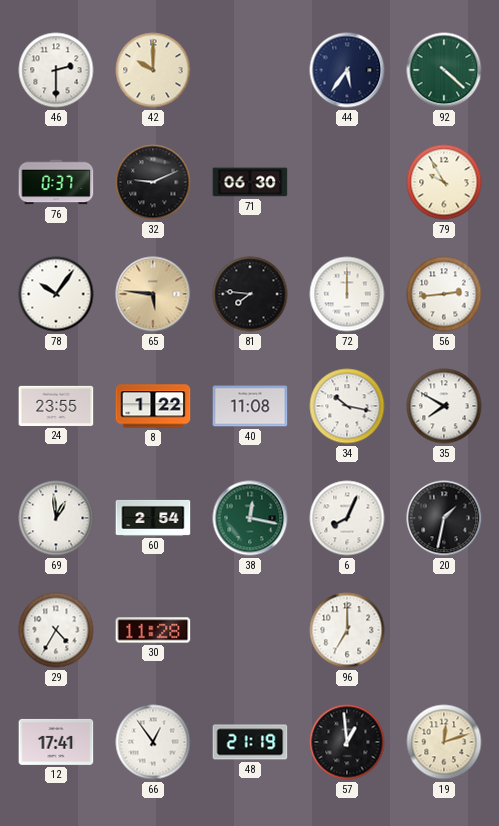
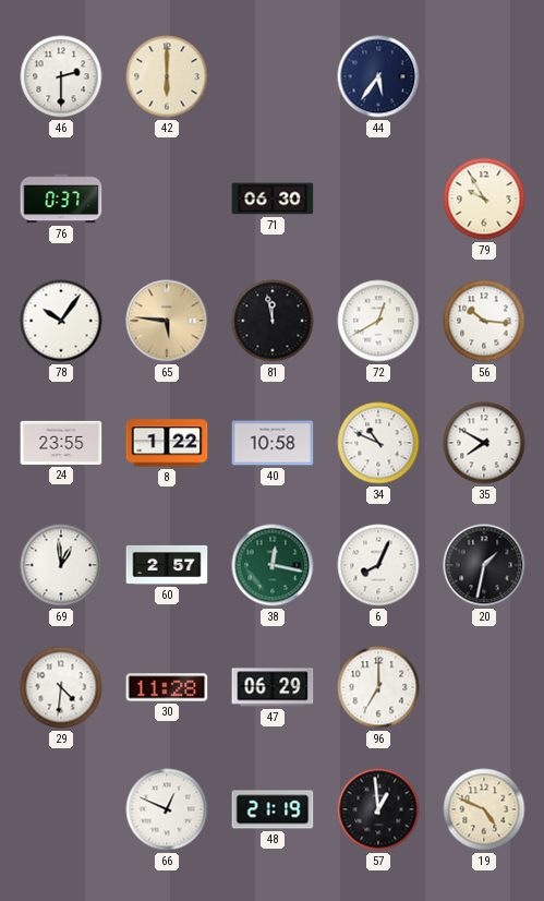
42: 10:00 -> 6:00
92: 4:22 -> none
32: 9:11 -> none
81: 7:46 -> 11:58
72: 12:00 -> 12:40
56: 2:44 -> 10:16
40: 11:08 -> 10:58
34: 10:17 -> 10:49
60: 2:54 -> 2:57
29: 4:35 -> 4:31
47: none -> 06:29
12: 17:41 -> none
66: 12:54 -> 12:49
19: 12:12 -> 4:49
